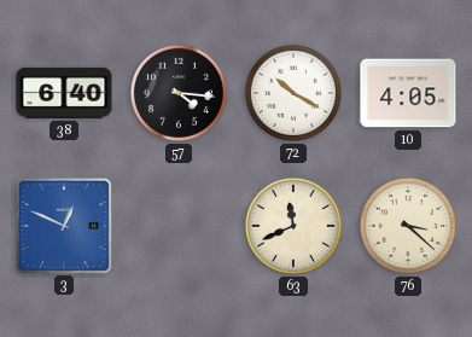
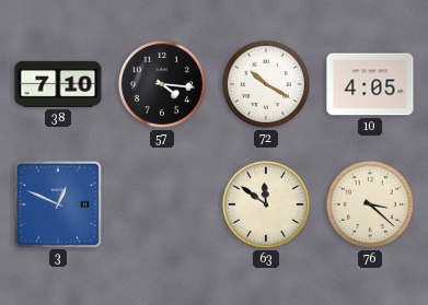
38: 6:40 -> 7:10
63: 11:41 -> 11:51
